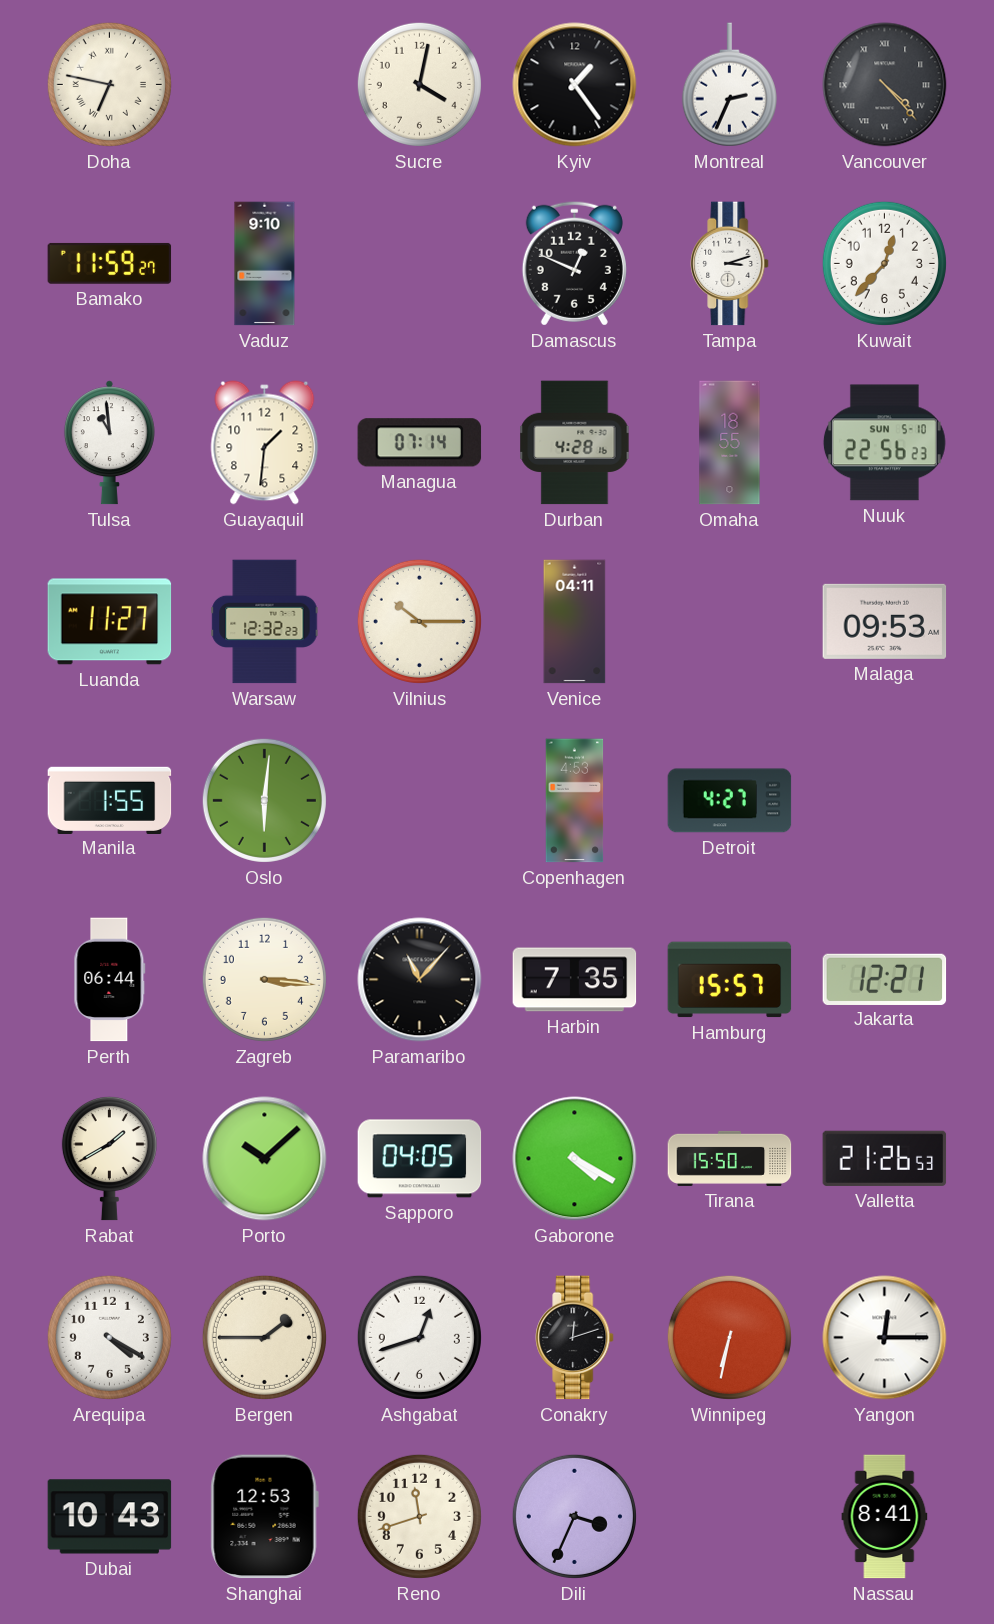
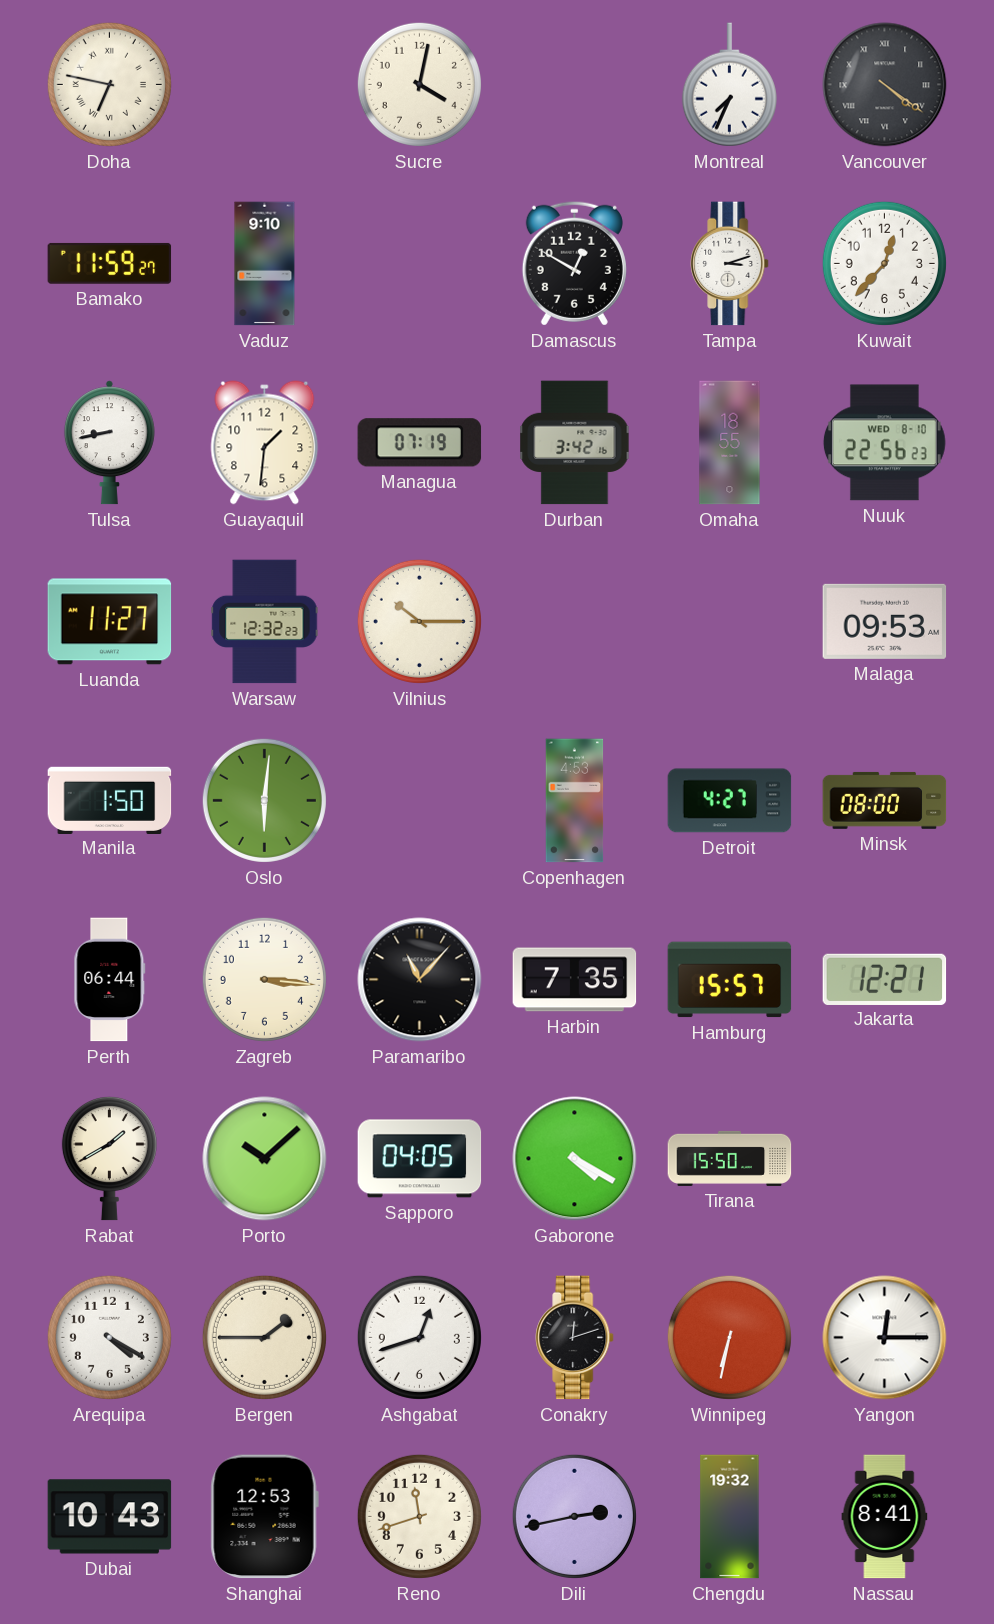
Kyiv: 1:24 -> none
Montreal: 2:34 -> 7:34
Vancouver: 4:23 -> 4:21
Damascus: 12:49 -> 12:50
Tulsa: 10:59 -> 8:43
Managua: 07:14 -> 07:19
Durban: 4:28 -> 3:42
Nuuk date: SUN 5-10 -> WED 8-10
Venice: 04:11 -> none
Manila: 1:55 -> 1:50
Minsk: none -> 08:00
Valletta: 21:26 -> none
Dili: 3:34 -> 2:43
Chengdu: none -> 19:32
